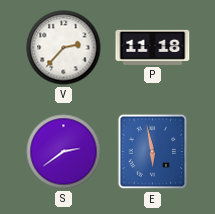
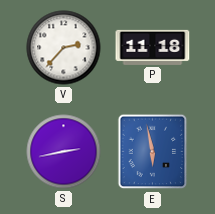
S: 2:39 -> 2:43
